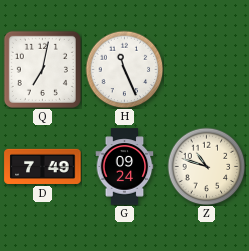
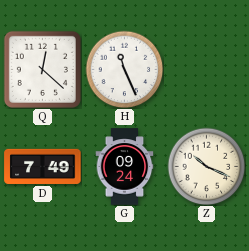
Q: 7:02 -> 12:22
Z: 10:48 -> 10:19
